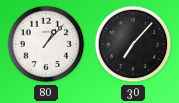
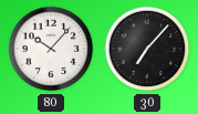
80: 1:07 -> 10:07
